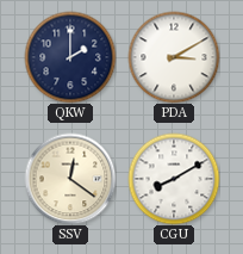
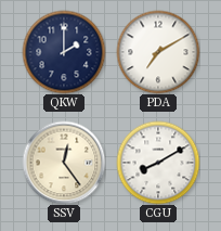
PDA: 3:10 -> 7:10
SSV: 12:21 -> 12:24
